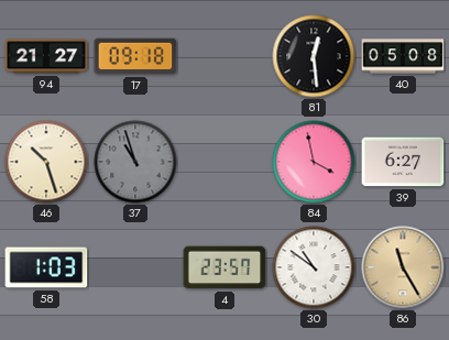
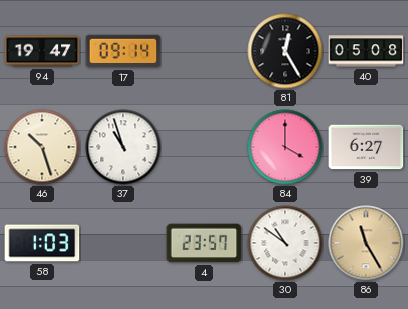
94: 21:27 -> 19:47
17: 09:18 -> 09:14
81: 12:29 -> 12:25
37 dial: grey -> white
84: 3:58 -> 4:00
